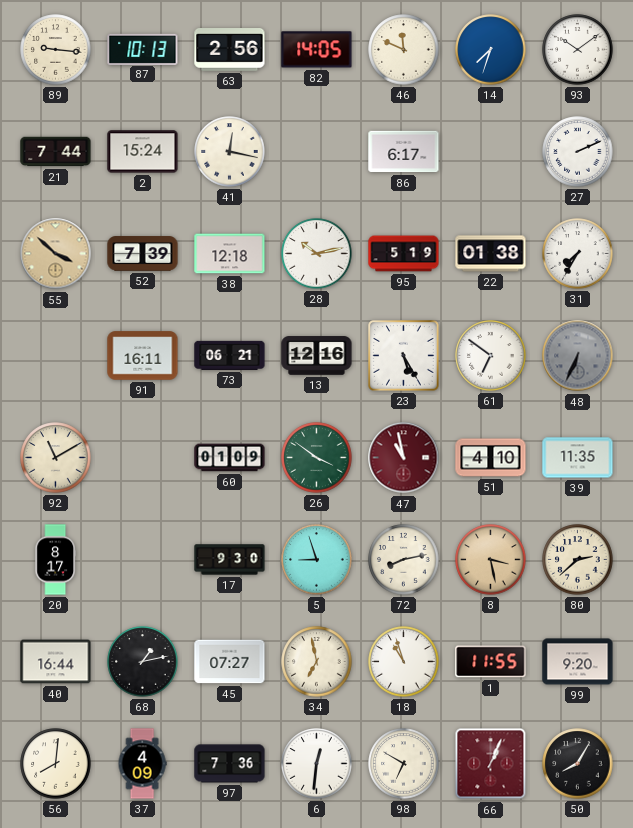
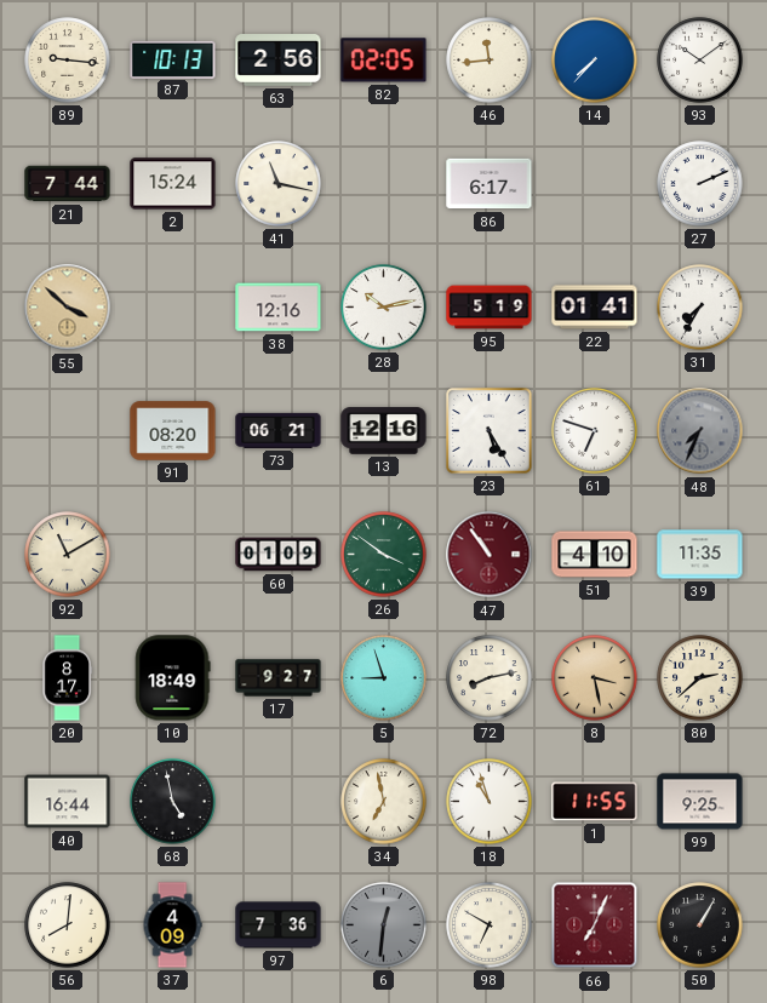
82: 14:05 -> 02:05
46: 11:49 -> 11:44
14: 7:33 -> 7:37
41: 12:17 -> 11:17
52: 7:39 -> none
38: 12:18 -> 12:16
22: 01:38 -> 01:41
91: 16:11 -> 08:20
61: 6:51 -> 6:48
48: 6:34 -> 7:34
47: 10:58 -> 10:54
10: none -> 18:49
17: 9:30 -> 9:27
68: 1:13 -> 4:58
45: 07:27 -> none
99: 9:20 -> 9:25
6 dial: white -> grey
66: 1:04 -> 7:04
50: 8:05 -> 1:05
